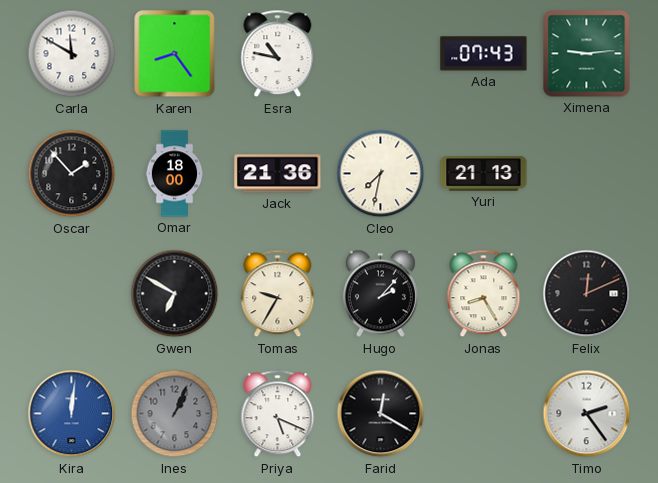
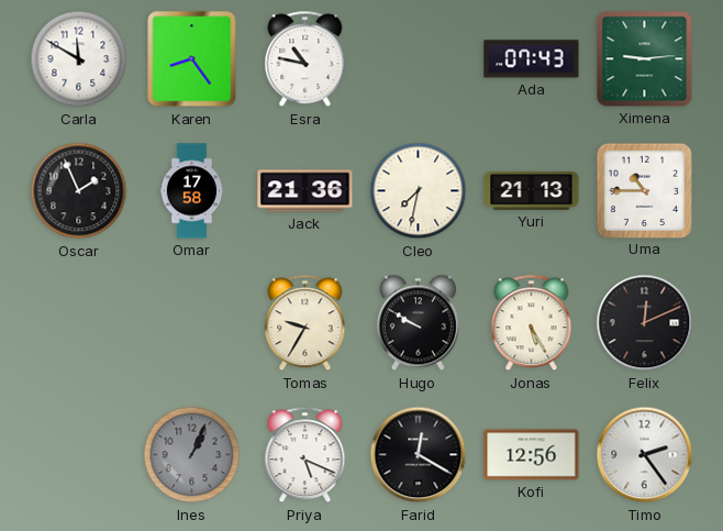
Oscar: 1:53 -> 1:56
Omar: 18:00 -> 17:58
Uma: none -> 10:45
Gwen: 6:50 -> none
Hugo: 2:07 -> 9:50
Jonas: 8:25 -> 5:25
Kira: 12:01 -> none
Kofi: none -> 12:56
